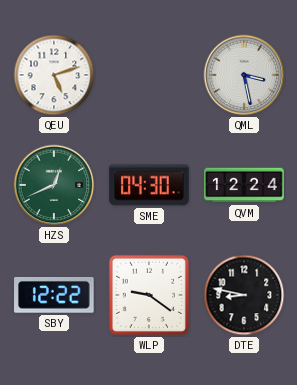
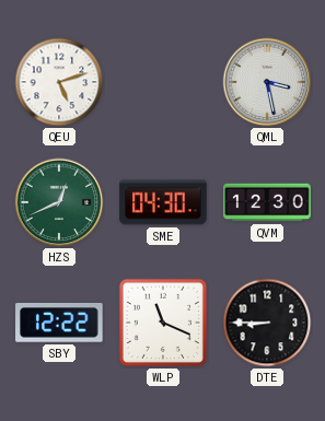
QVM: 12:24 -> 12:30
WLP: 9:21 -> 11:19
DTE: 8:47 -> 8:45
